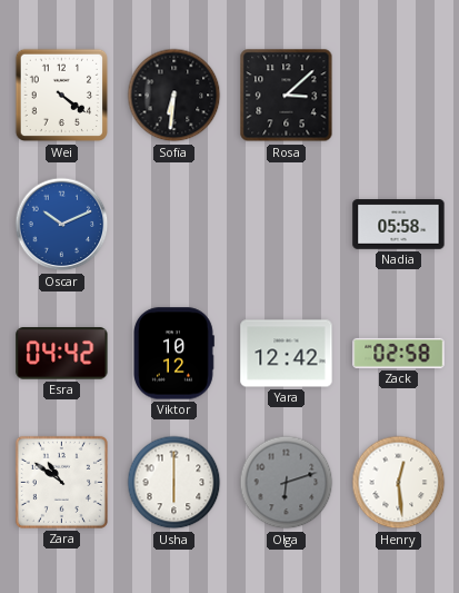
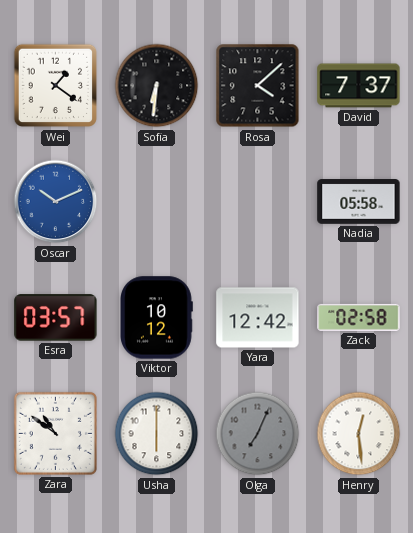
Wei: 4:21 -> 1:21
Rosa: 3:08 -> 4:08
David: none -> 7:37
Esra: 04:42 -> 03:57
Olga: 6:12 -> 7:04
